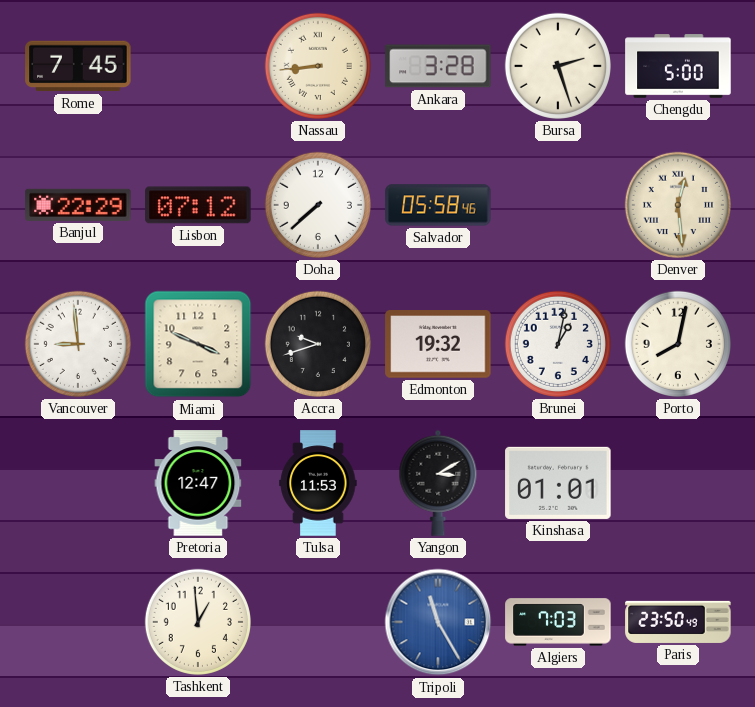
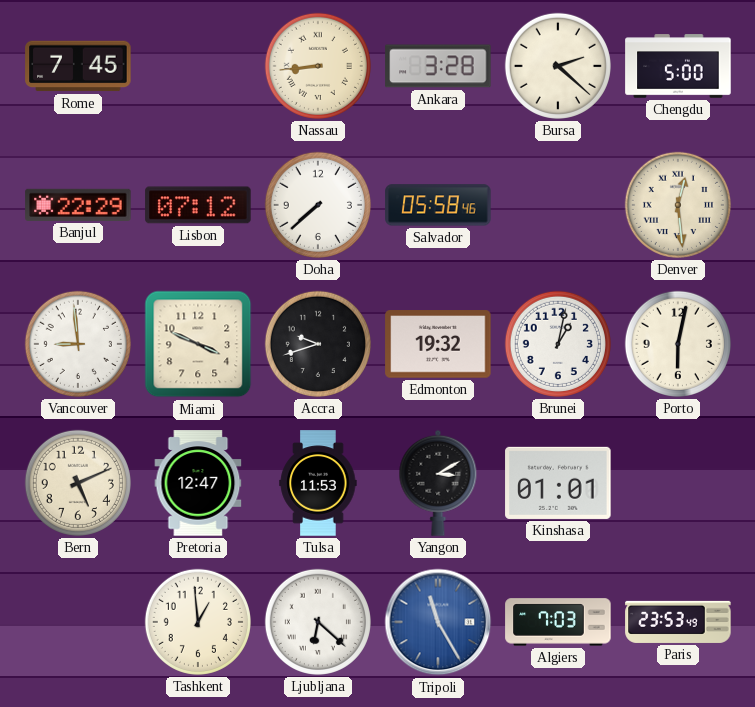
Bursa: 2:27 -> 2:22
Porto: 8:02 -> 6:02
Bern: none -> 5:11
Ljubljana: none -> 6:22
Paris: 23:50 -> 23:53
